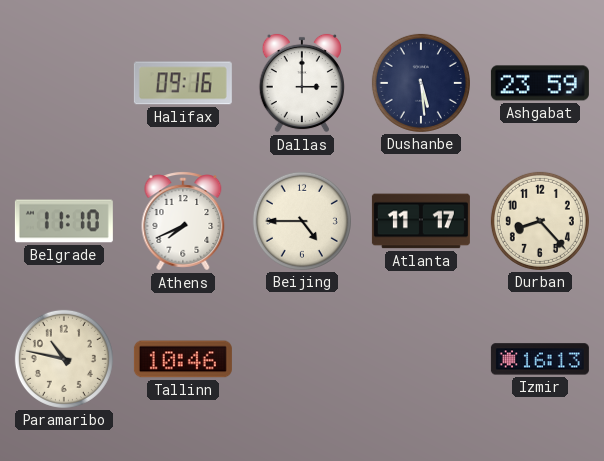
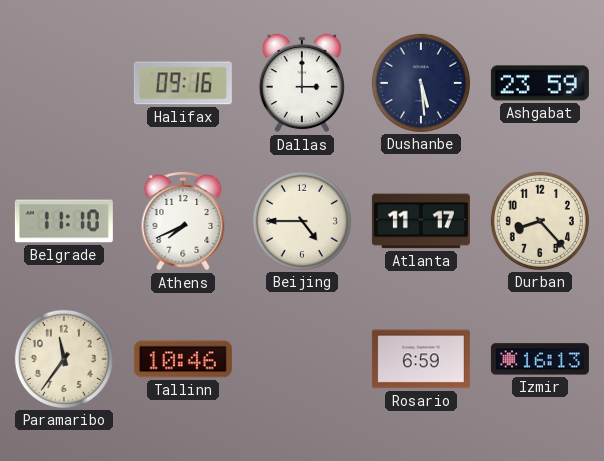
Paramaribo: 10:47 -> 11:36
Rosario: none -> 6:59
